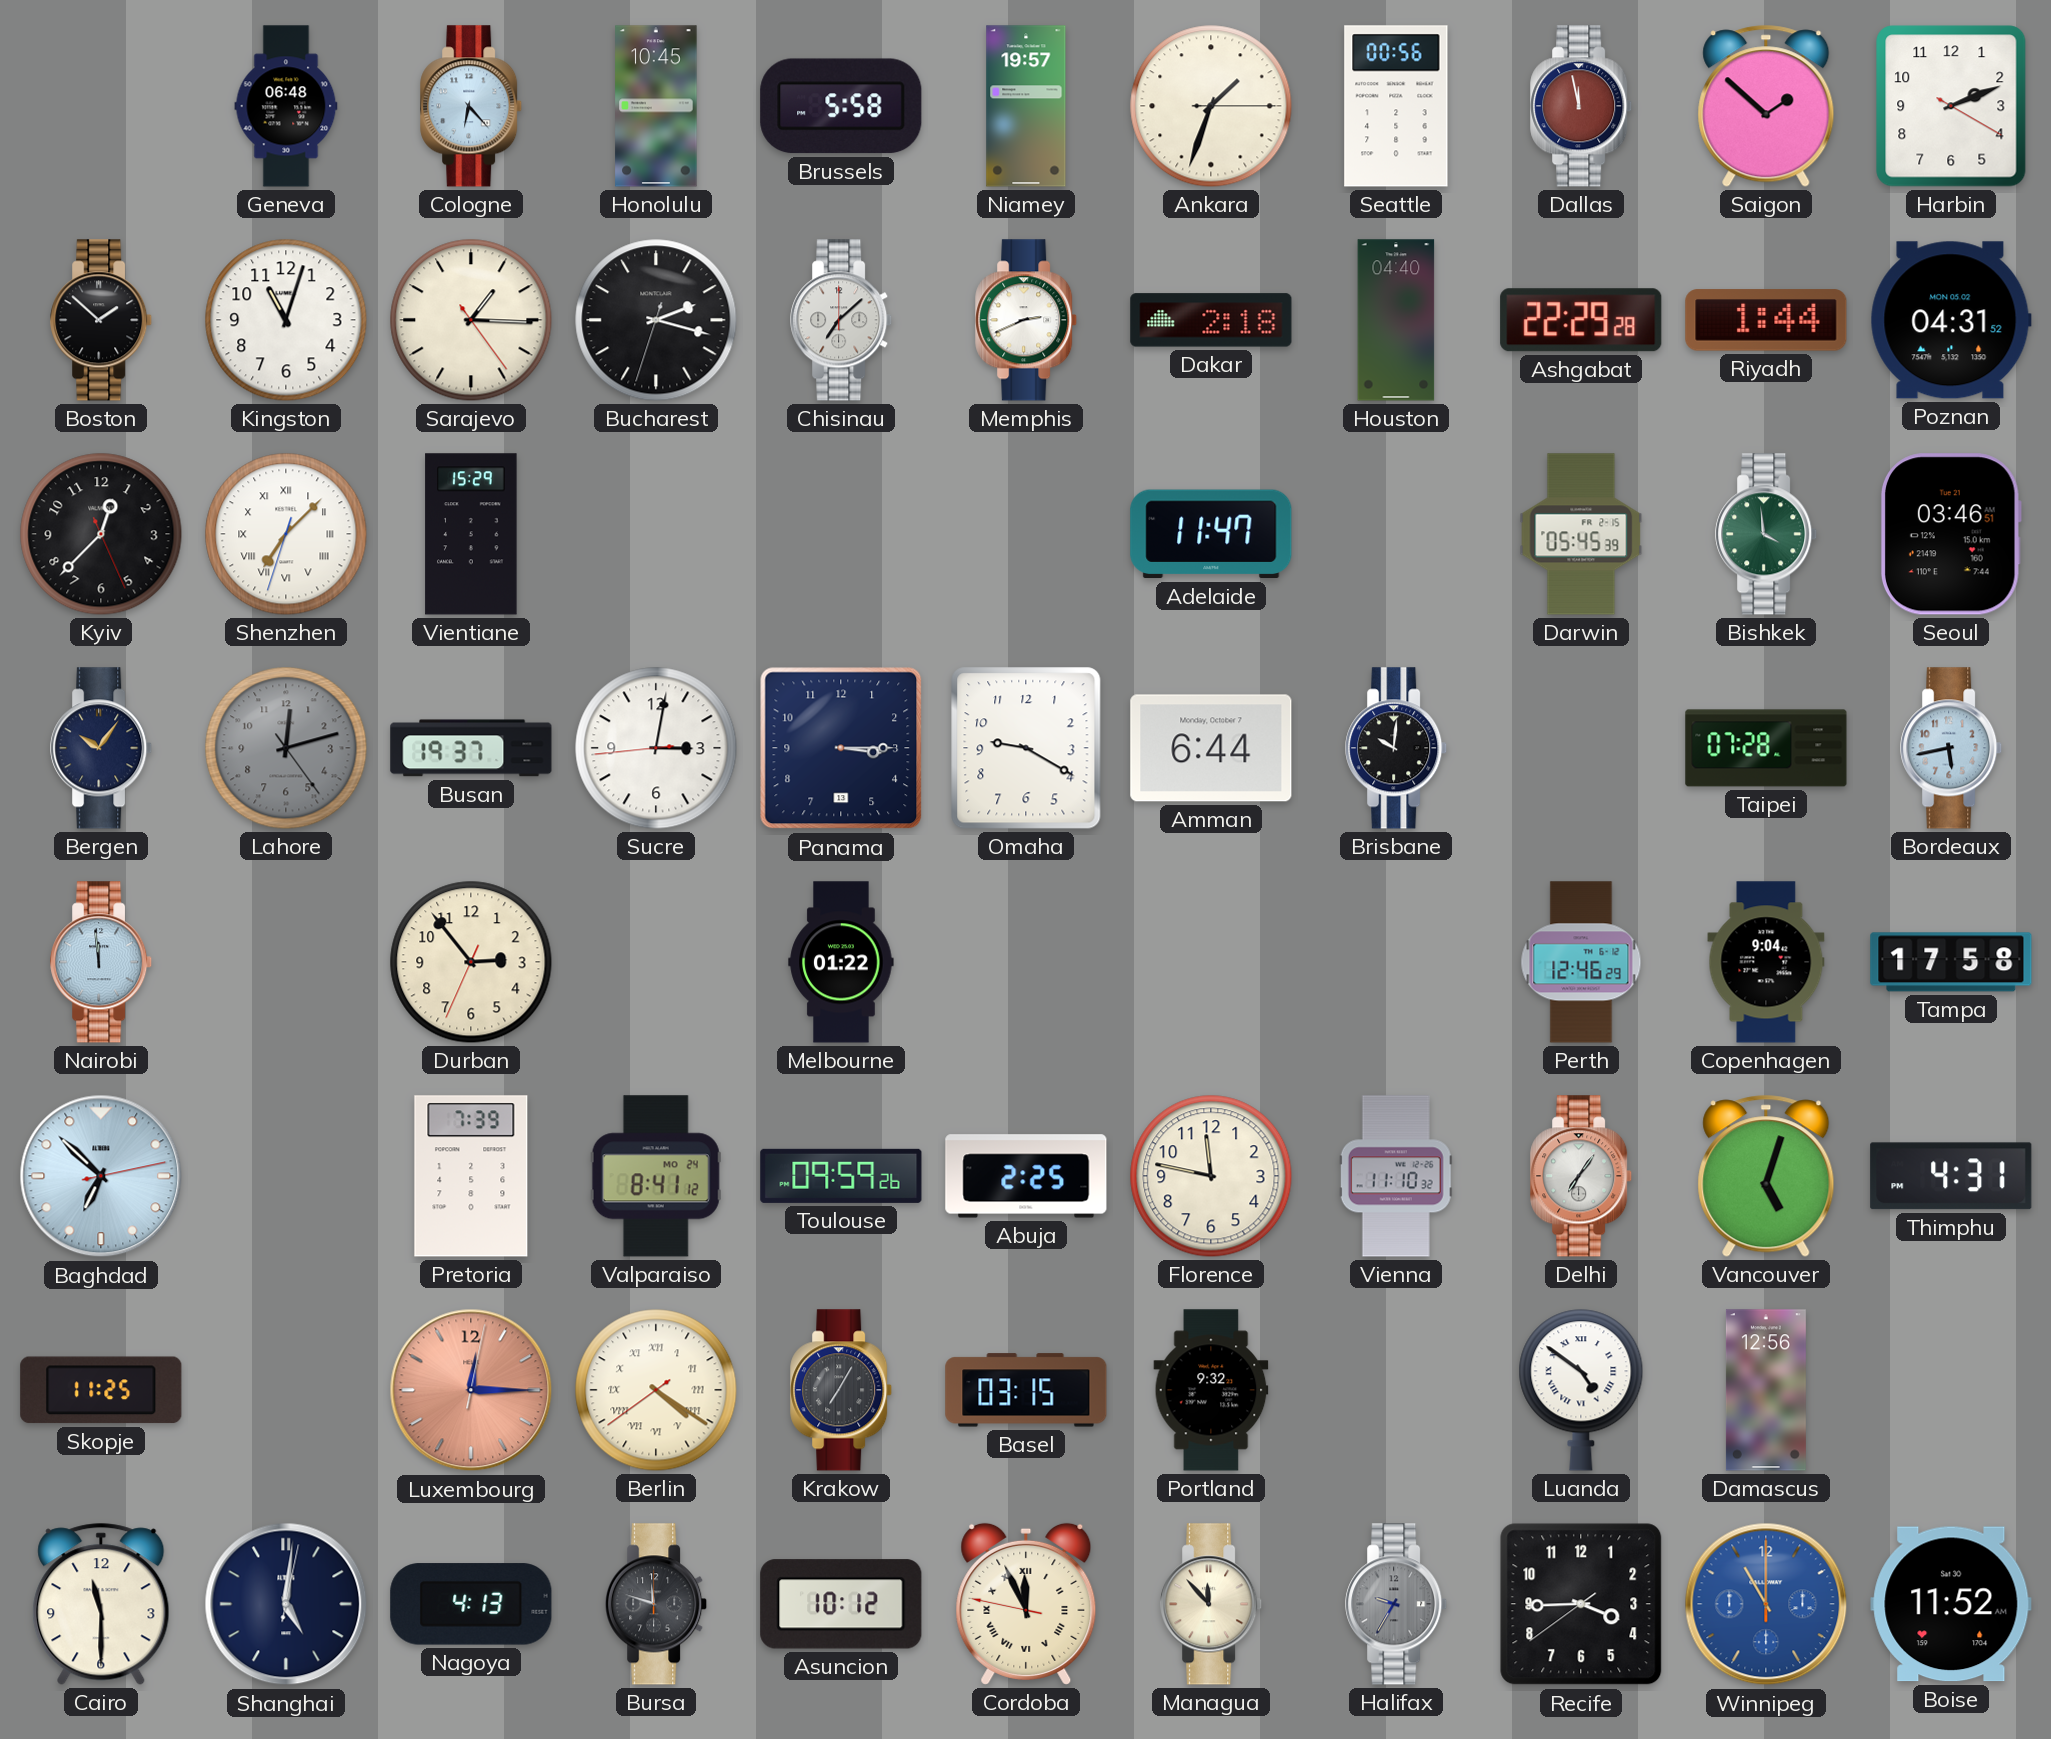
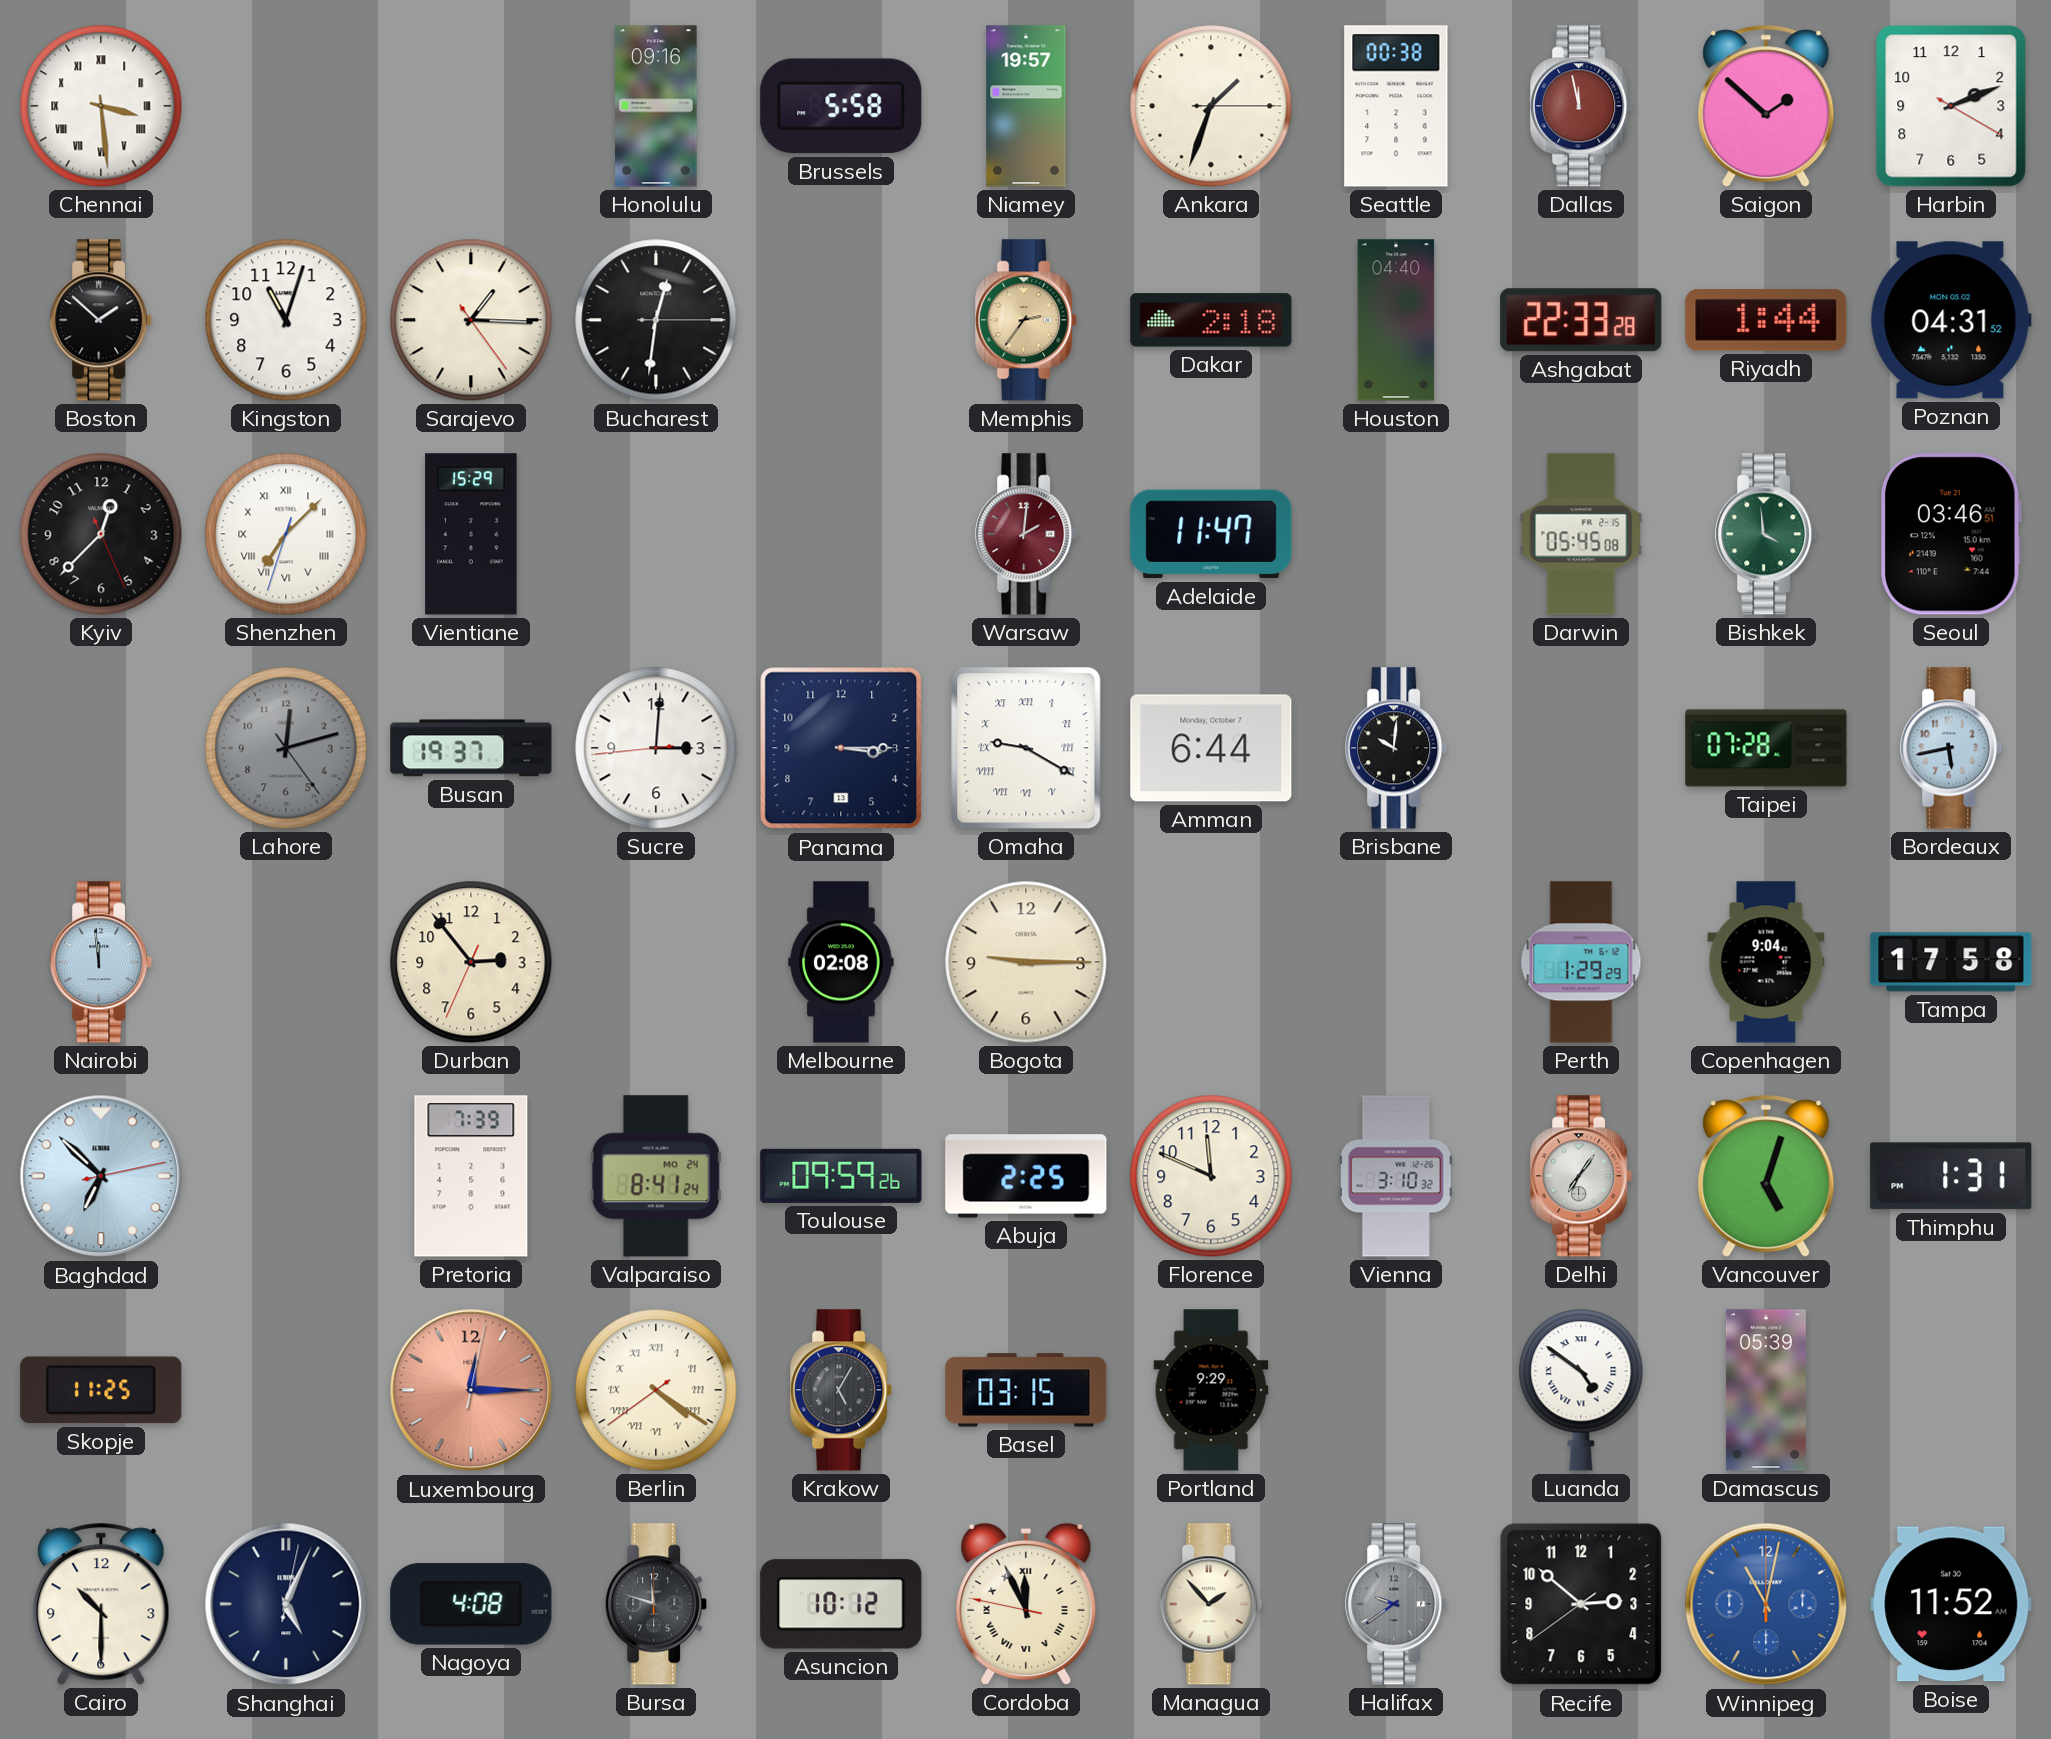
Chennai: none -> 3:29
Geneva: 06:48 -> none
Cologne: 6:23 -> none
Honolulu: 10:45 -> 09:16
Seattle: 00:56 -> 00:38
Bucharest: 2:17 -> 12:31
Chisinau: 7:08 -> none
Memphis: 2:41 -> 2:36
Memphis dial: white -> champagne
Ashgabat: 22:29 -> 22:33
Warsaw: none -> 2:01
Darwin: 05:45:39 -> 05:45:08
Bergen: 10:06 -> none
Sucre: 3:01 -> 3:00
Omaha numerals: Arabic -> Roman
Melbourne: 01:22 -> 02:08
Bogota: none -> 9:15
Perth: 12:46 -> 1:29
Valparaiso: 8:41:12 -> 8:41:24
Florence: 11:47 -> 11:49
Vienna: 11:10 -> 3:10
Thimphu: 4:31 -> 1:31
Krakow: 7:05 -> 5:05
Portland: 9:32 -> 9:29
Damascus: 12:56 -> 05:39
Cairo: 11:30 -> 10:30
Shanghai: 5:01 -> 5:04
Nagoya: 4:13 -> 4:08
Managua: 11:53 -> 1:53
Halifax: 9:35 -> 9:39
Recife: 3:44 -> 2:51
Winnipeg: 11:00 -> 11:02
